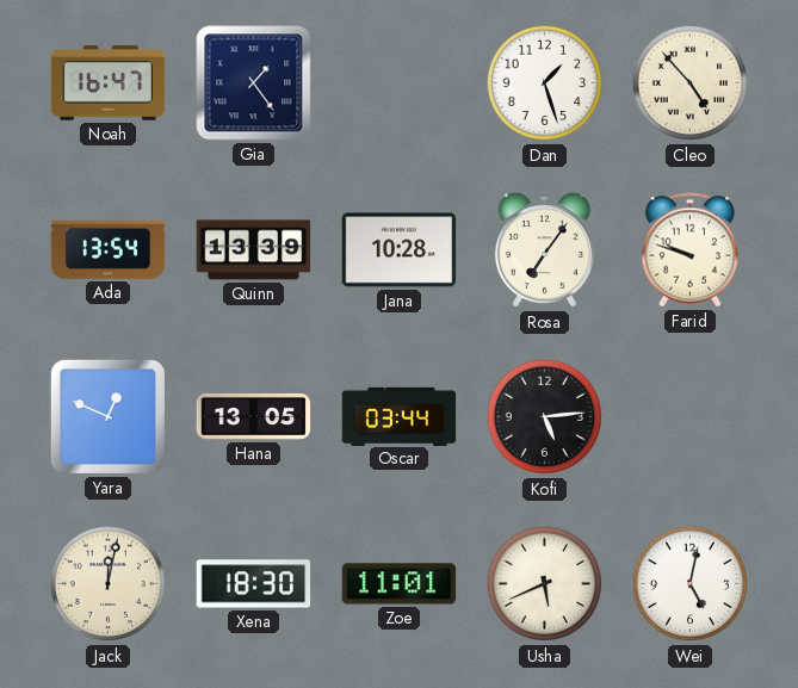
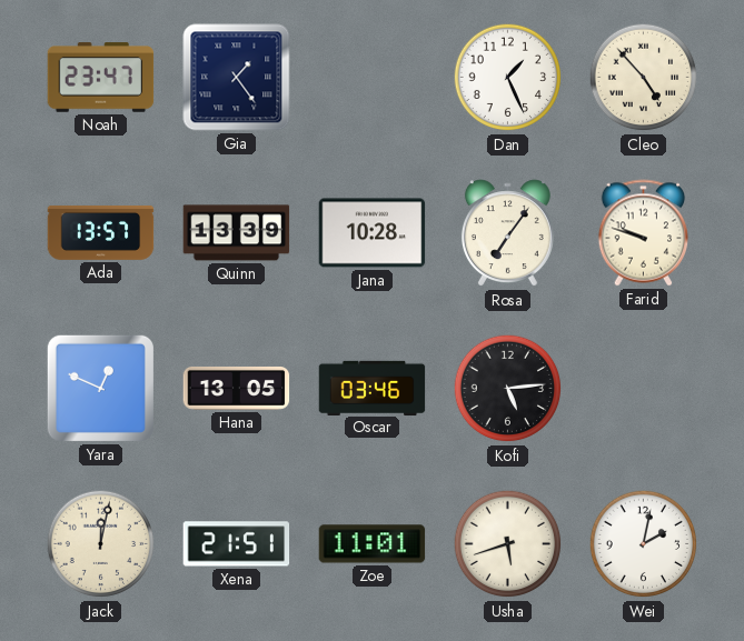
Noah: 16:47 -> 23:47
Dan: 1:27 -> 1:26
Ada: 13:54 -> 13:57
Oscar: 03:44 -> 03:46
Xena: 18:30 -> 21:51
Usha: 5:41 -> 5:42
Wei: 5:02 -> 2:02
